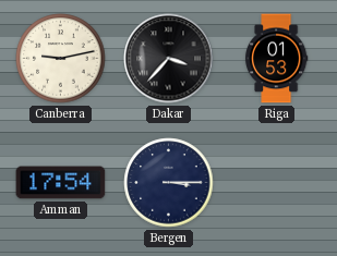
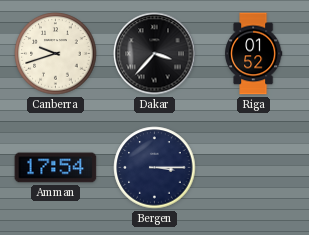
Canberra: 9:13 -> 9:42
Riga: 01:53 -> 01:52
